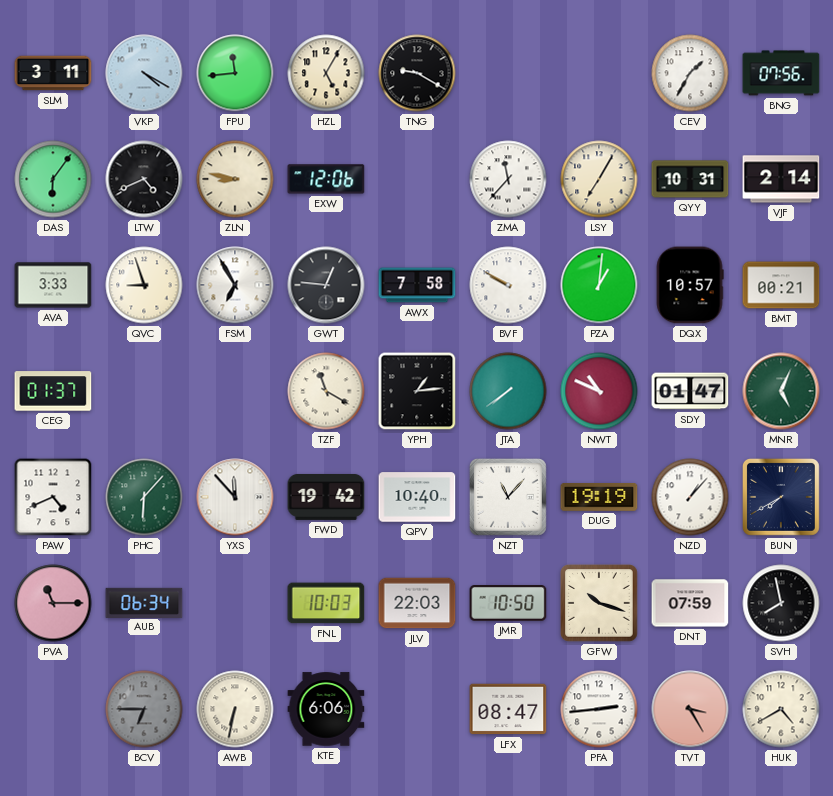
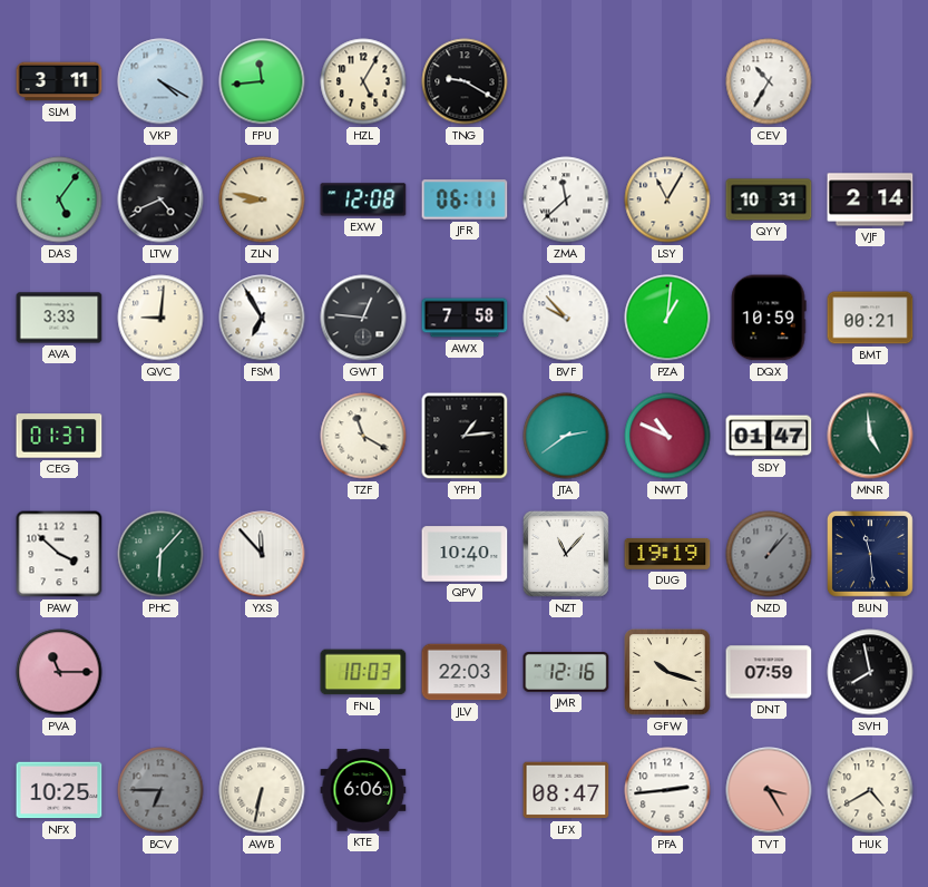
CEV: 1:35 -> 10:35
BNG: 07:56 -> none
DAS: 6:06 -> 5:06
EXW: 12:06 -> 12:08
JFR: none -> 06:11
ZMA: 11:37 -> 11:38
LSY: 7:05 -> 11:05
QVC: 8:57 -> 9:01
BVF: 9:50 -> 9:53
DQX: 10:57 -> 10:59
JTA: 7:39 -> 2:39
MNR: 5:04 -> 4:59
PAW: 4:41 -> 3:52
FWD: 19:42 -> none
NZD dial: white -> grey
BUN: 7:40 -> 11:29
AUB: 06:34 -> none
JMR: 10:50 -> 12:16
NFX: none -> 10:25
